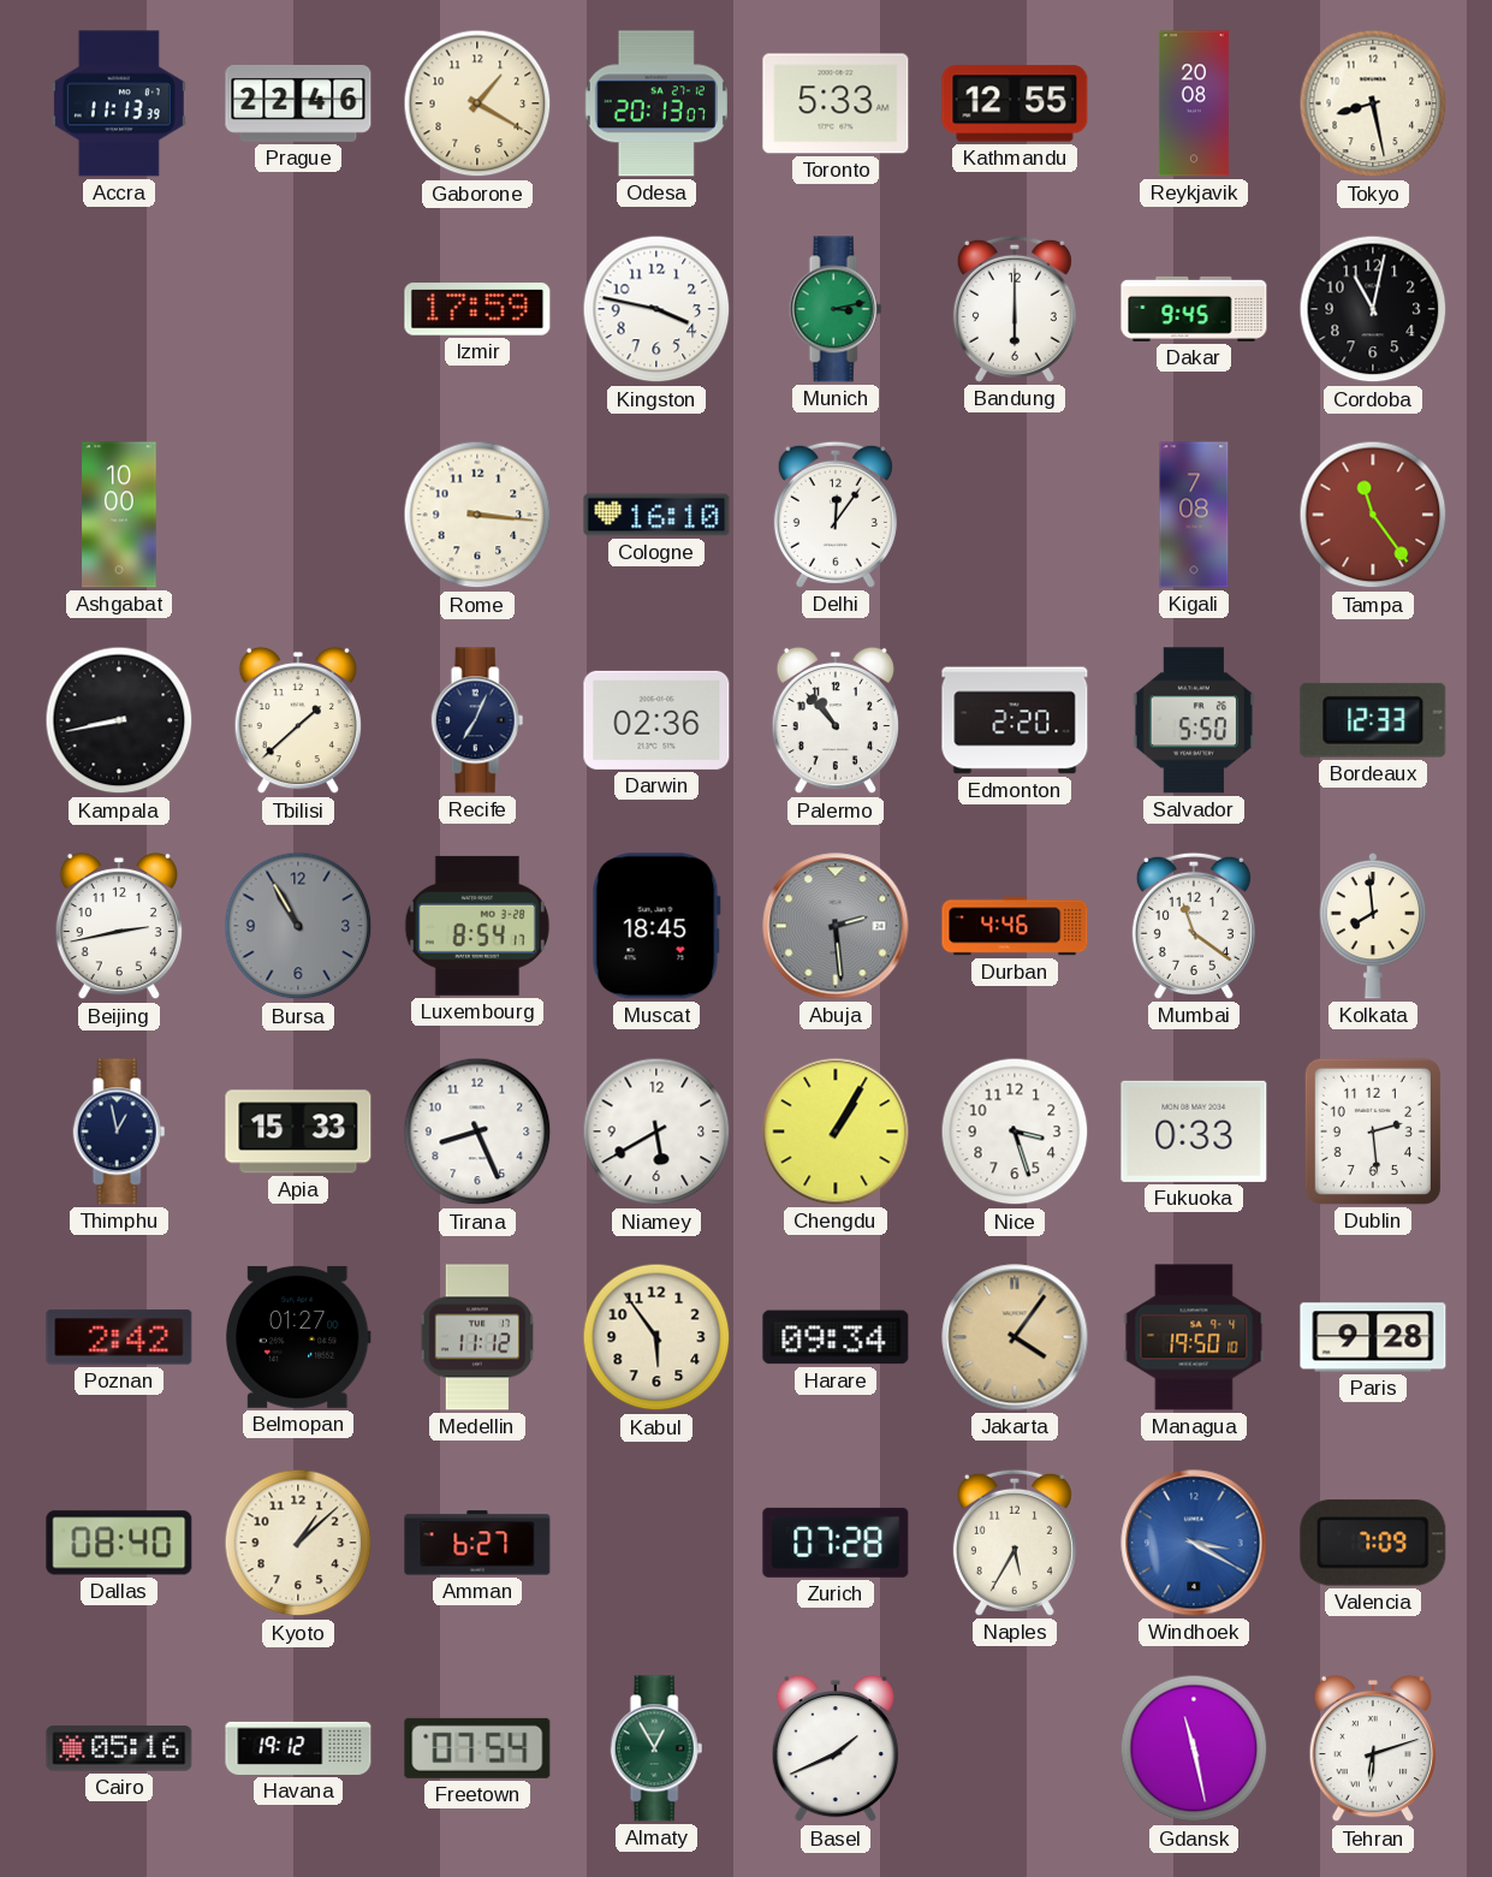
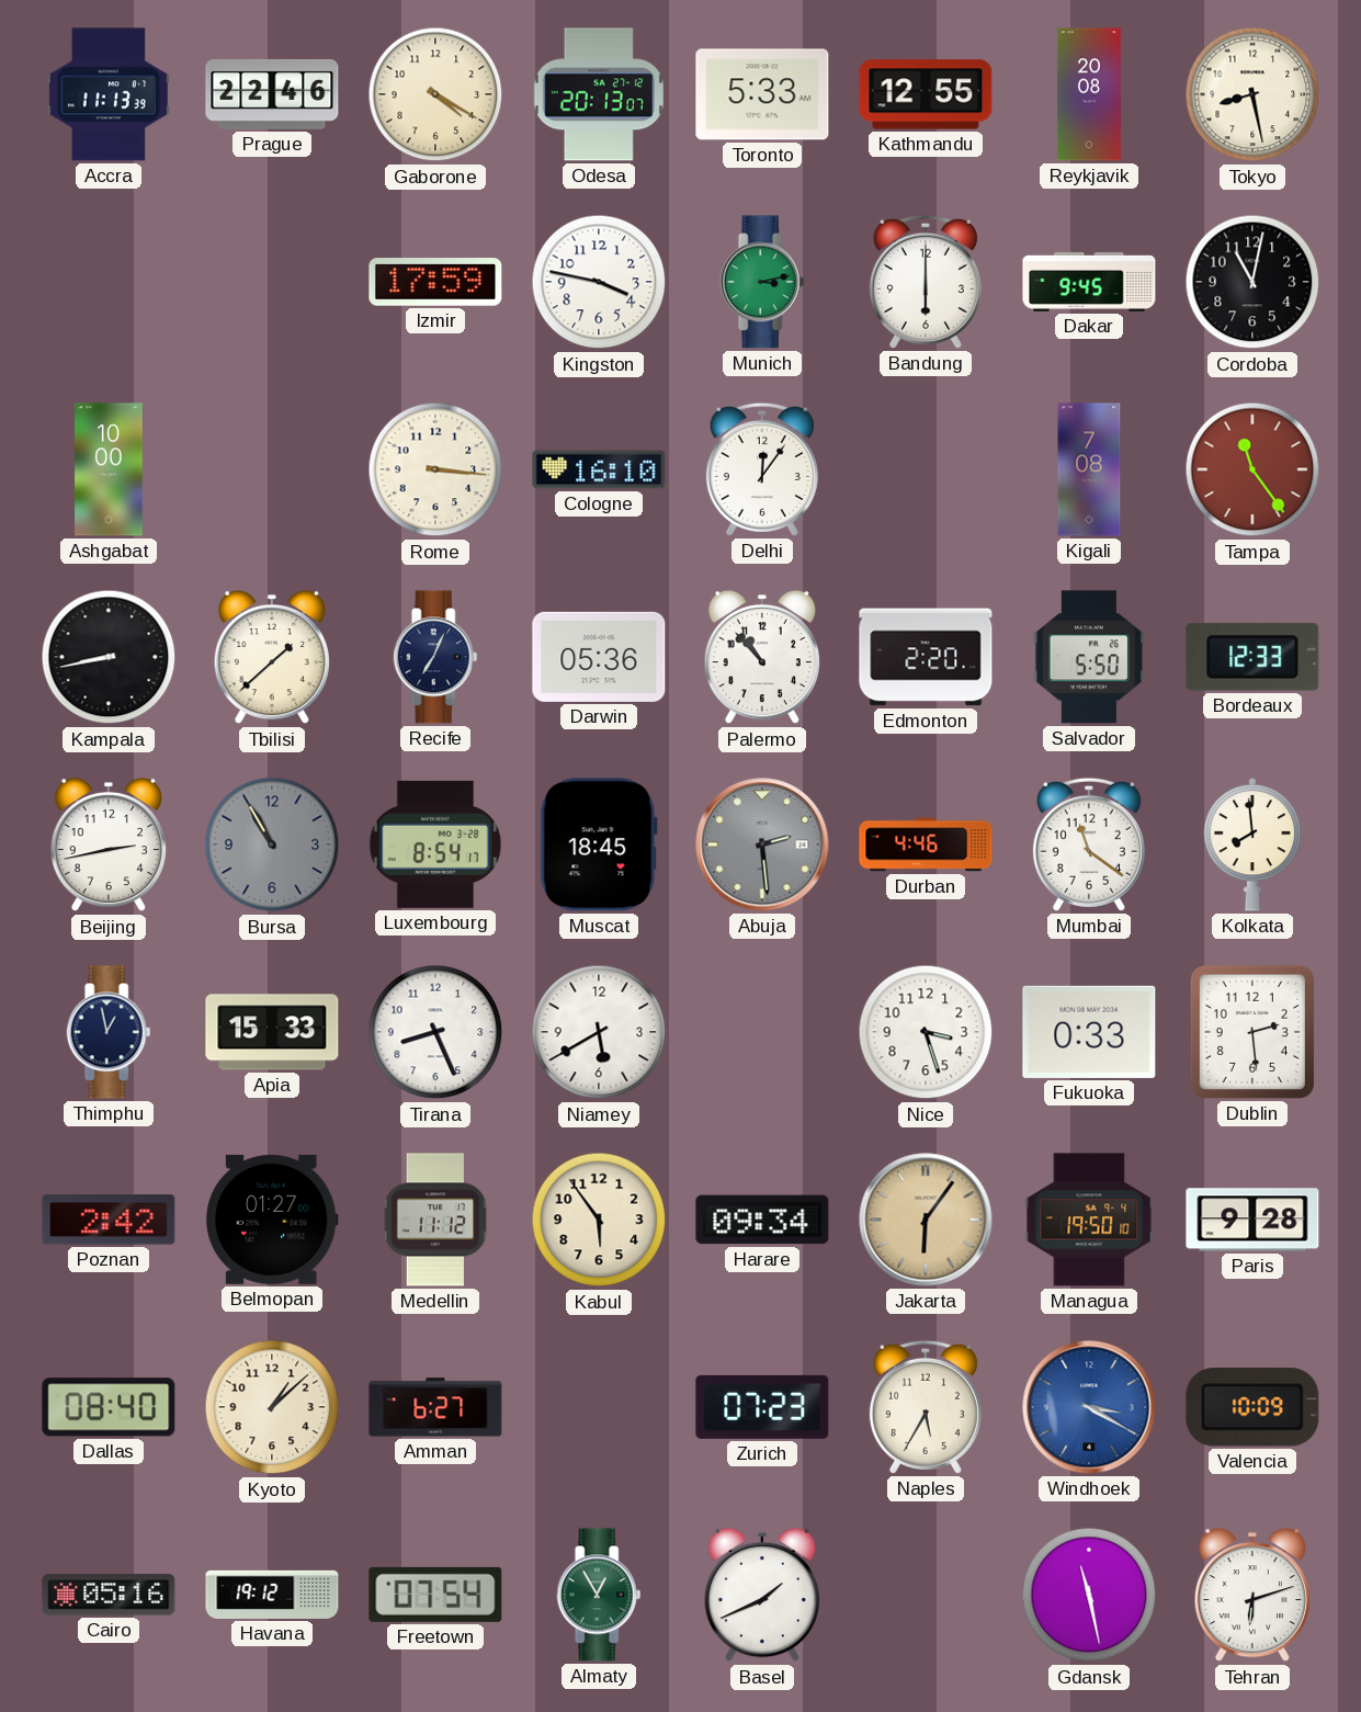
Gaborone: 1:20 -> 4:20
Darwin: 02:36 -> 05:36
Chengdu: 1:05 -> none
Jakarta: 4:06 -> 6:06
Zurich: 07:28 -> 07:23
Valencia: 7:09 -> 10:09
